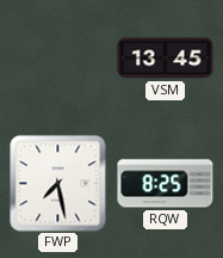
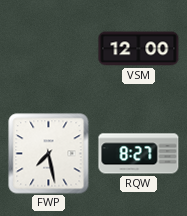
VSM: 13:45 -> 12:00
RQW: 8:25 -> 8:27
